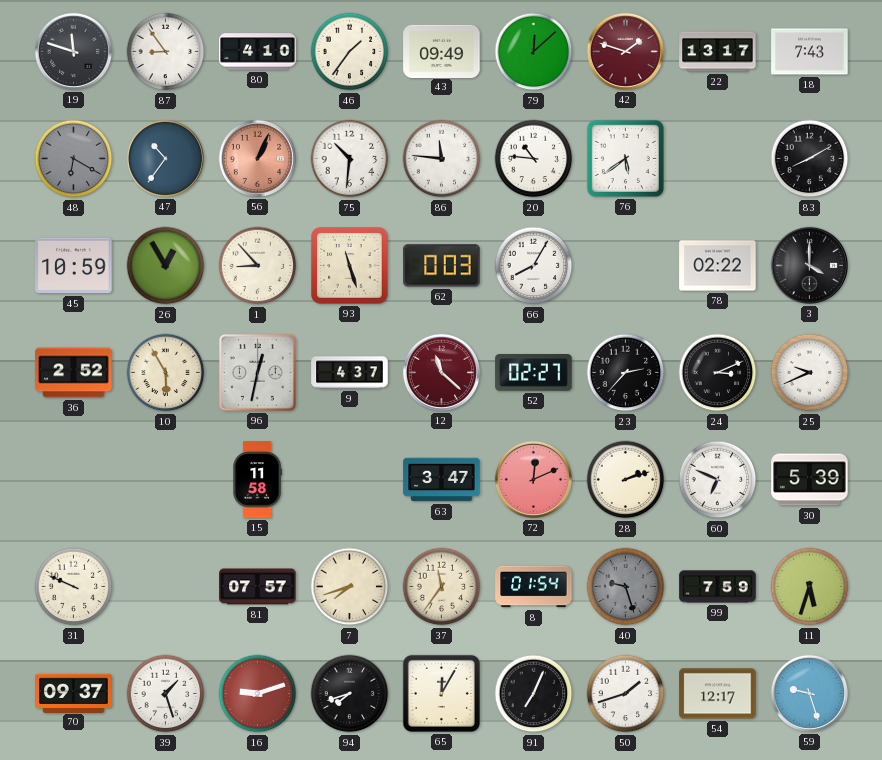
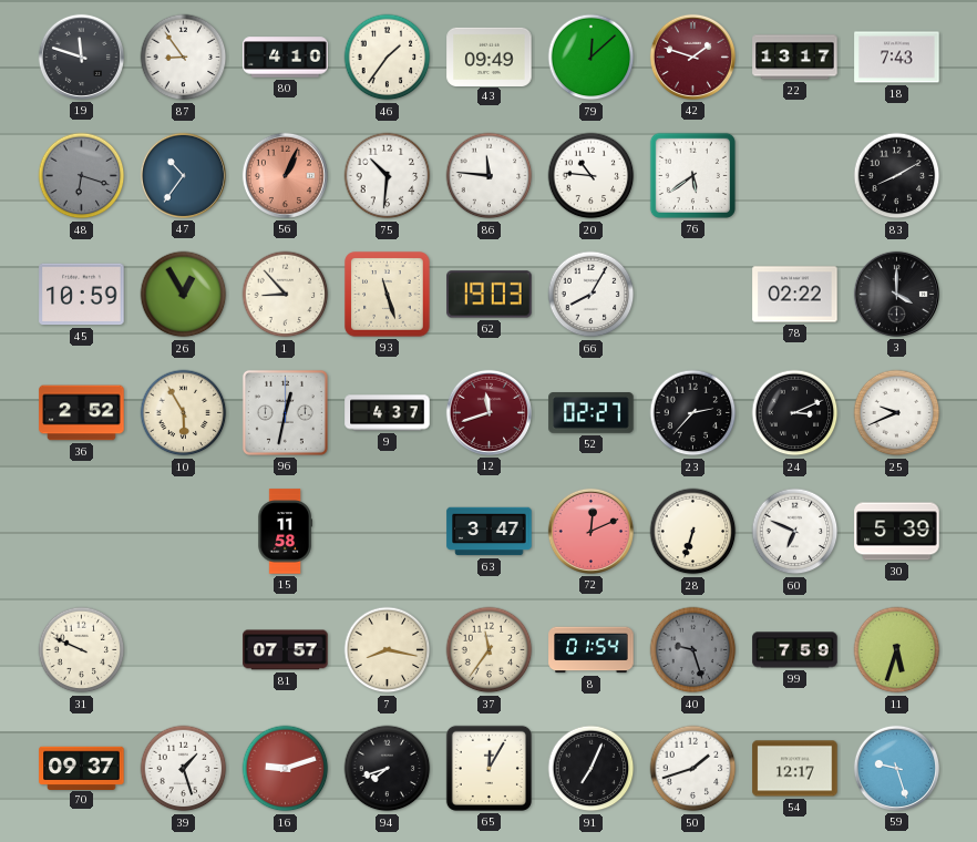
48: 6:20 -> 6:18
62: 0:03 -> 19:03
12: 11:22 -> 11:42
28: 2:12 -> 6:33
7: 7:42 -> 8:17
